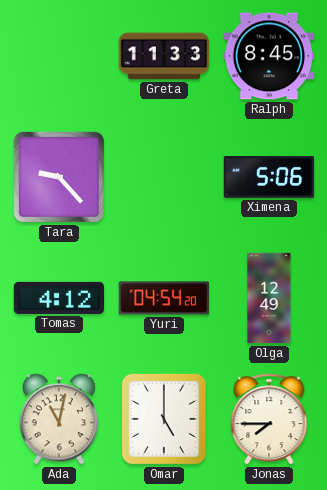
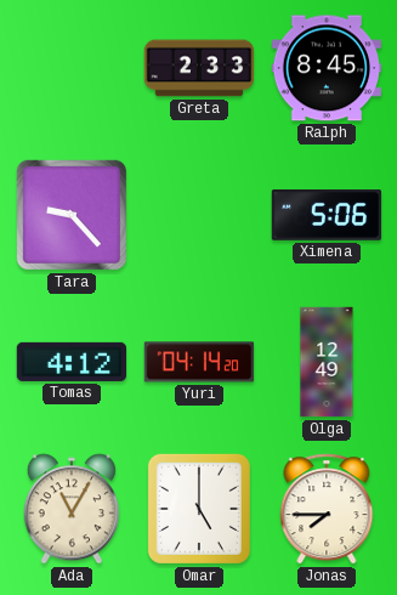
Greta: 11:33 -> 2:33
Yuri: 04:54 -> 04:14
Ada: 11:02 -> 11:05
